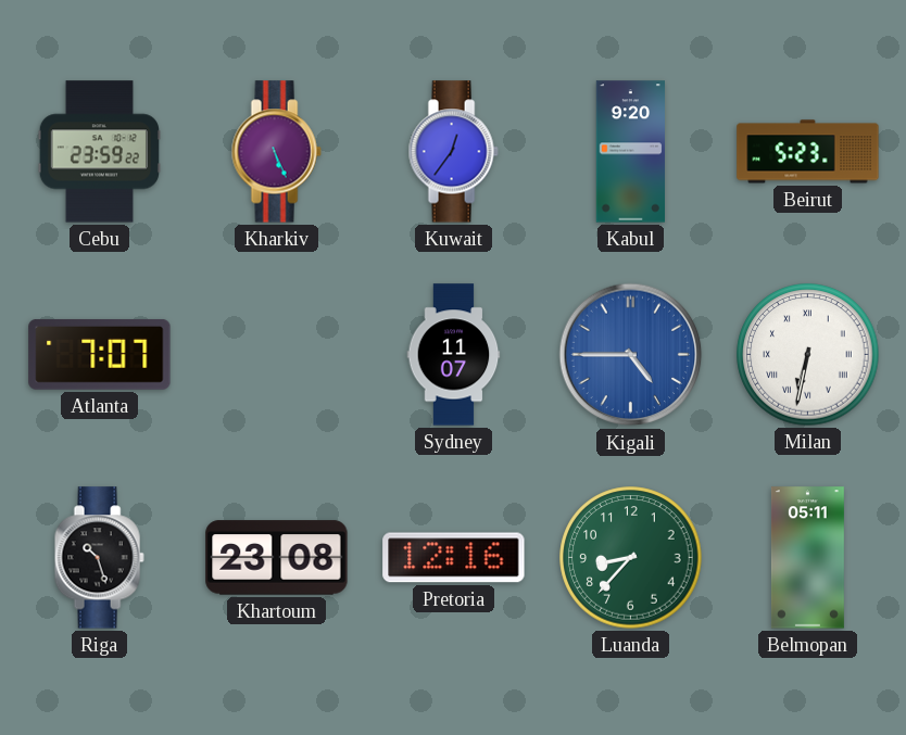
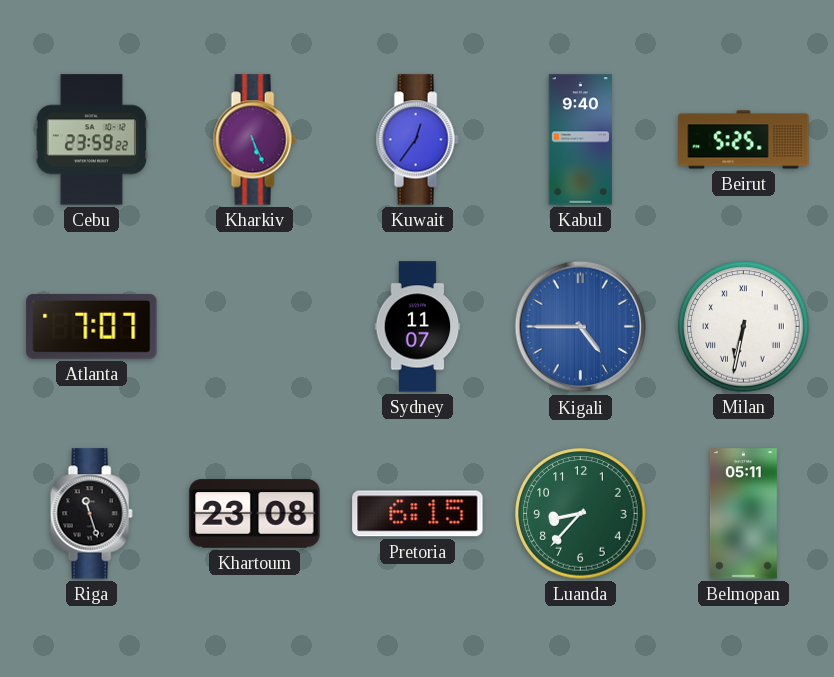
Kabul: 9:20 -> 9:40
Beirut: 5:23 -> 5:25
Riga: 10:27 -> 11:27
Pretoria: 12:16 -> 6:15
